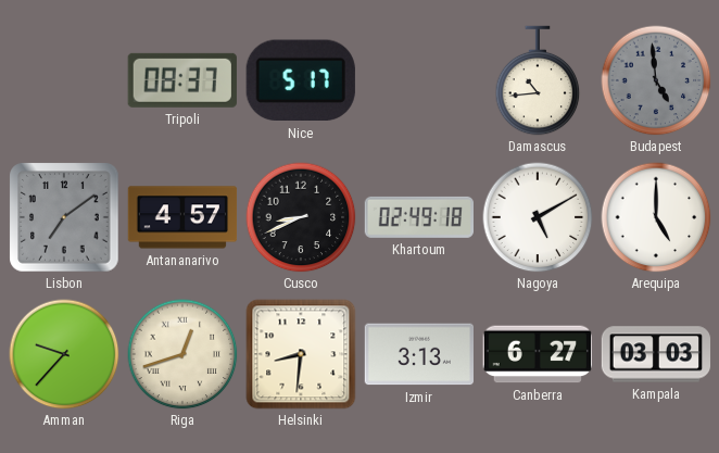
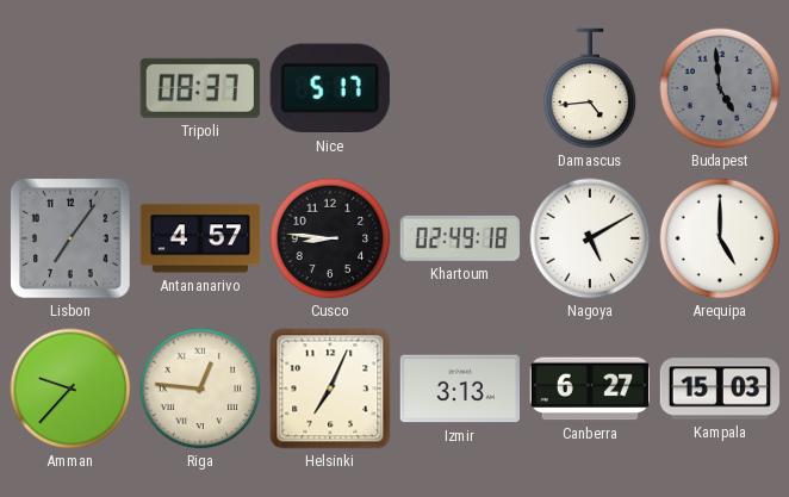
Damascus: 10:44 -> 4:44
Lisbon: 7:09 -> 7:06
Cusco: 8:41 -> 8:46
Riga: 12:42 -> 12:46
Helsinki: 8:31 -> 7:04
Kampala: 03:03 -> 15:03
